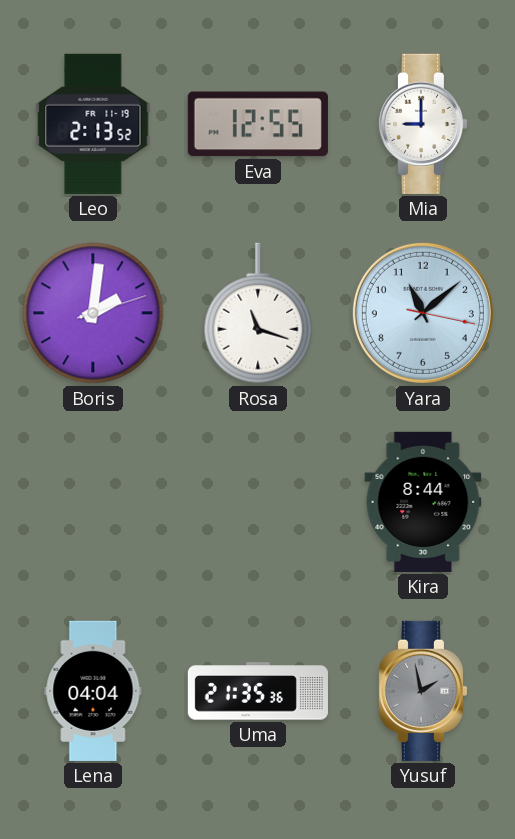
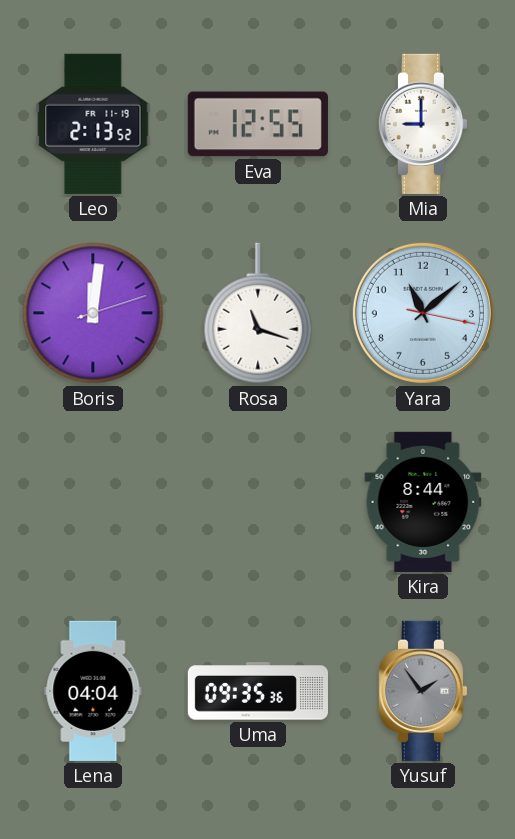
Boris: 2:01 -> 12:01
Uma: 21:35 -> 09:35
Yusuf: 1:58 -> 1:54
